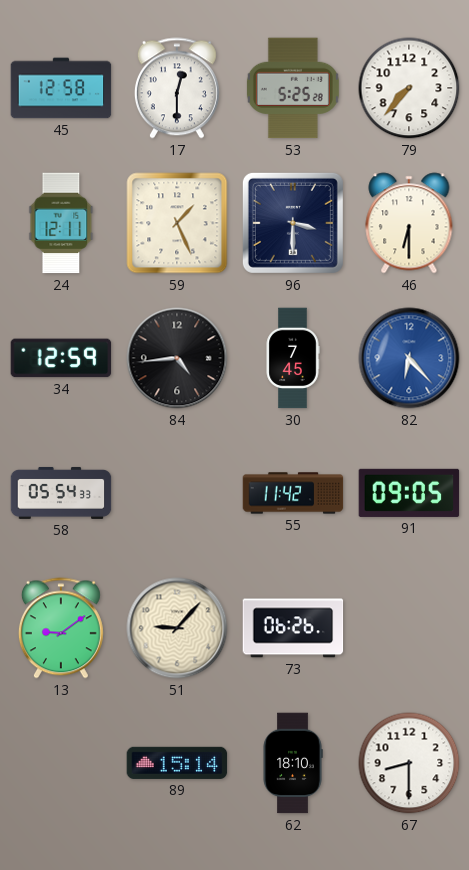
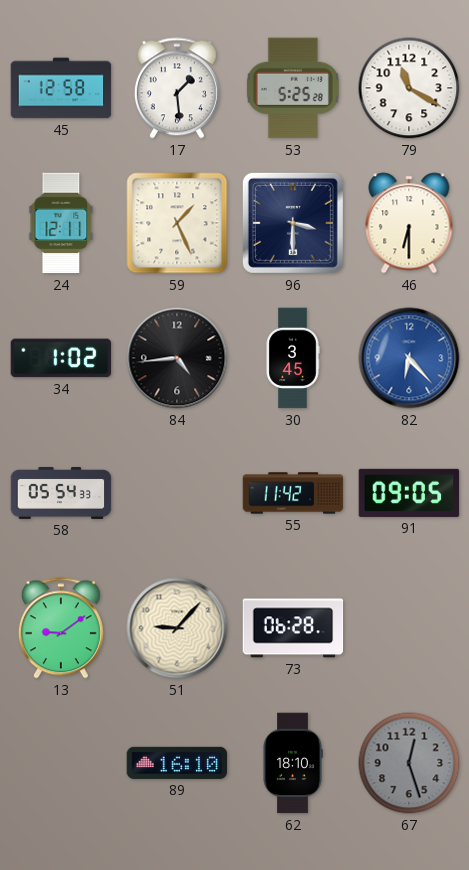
17: 12:30 -> 1:29
79: 7:37 -> 11:20
34: 12:59 -> 1:02
30: 7:45 -> 3:45
73: 06:26 -> 06:28
89: 15:14 -> 16:10
67: 8:30 -> 12:27
67 dial: white -> grey
